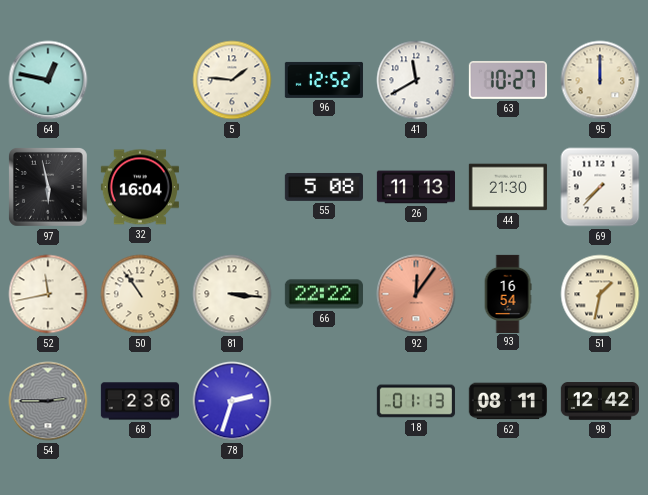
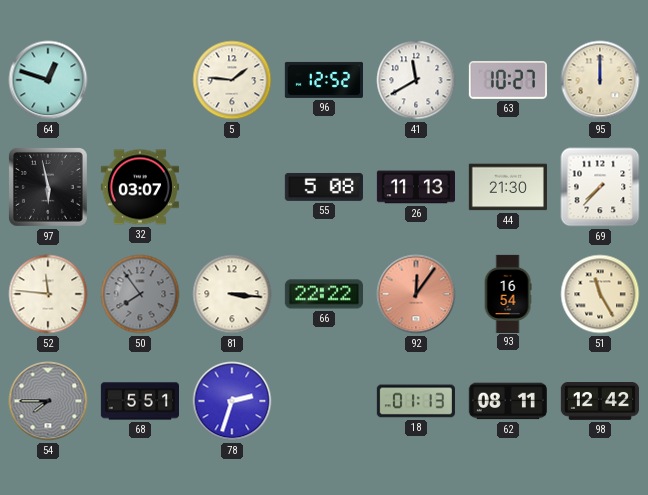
64: 12:47 -> 12:48
32: 16:04 -> 03:07
52: 11:43 -> 11:46
50: 10:54 -> 7:54
50 dial: cream -> grey
51: 1:32 -> 11:25
54: 2:45 -> 7:45
68: 2:36 -> 5:51
